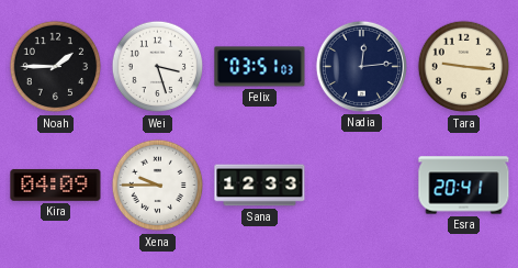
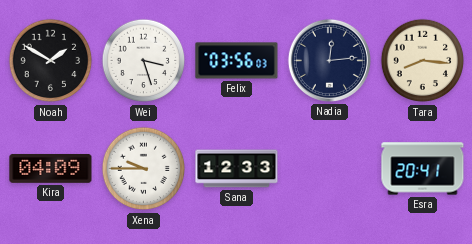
Noah: 1:45 -> 1:50
Felix: 03:51 -> 03:56
Tara: 9:16 -> 8:16
